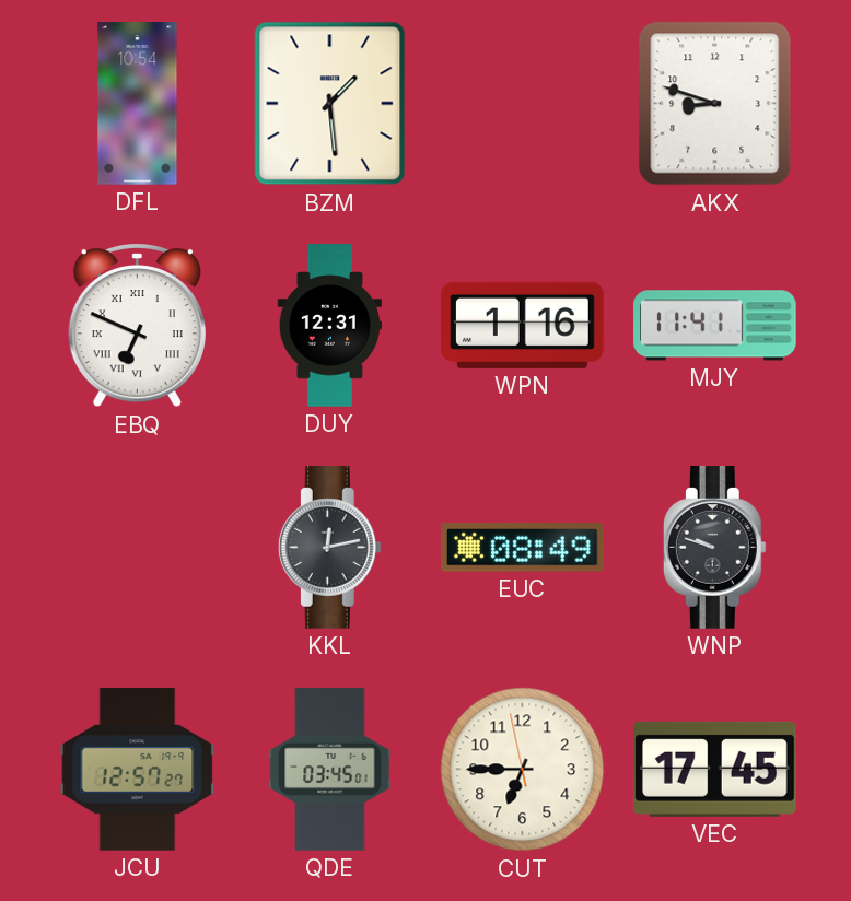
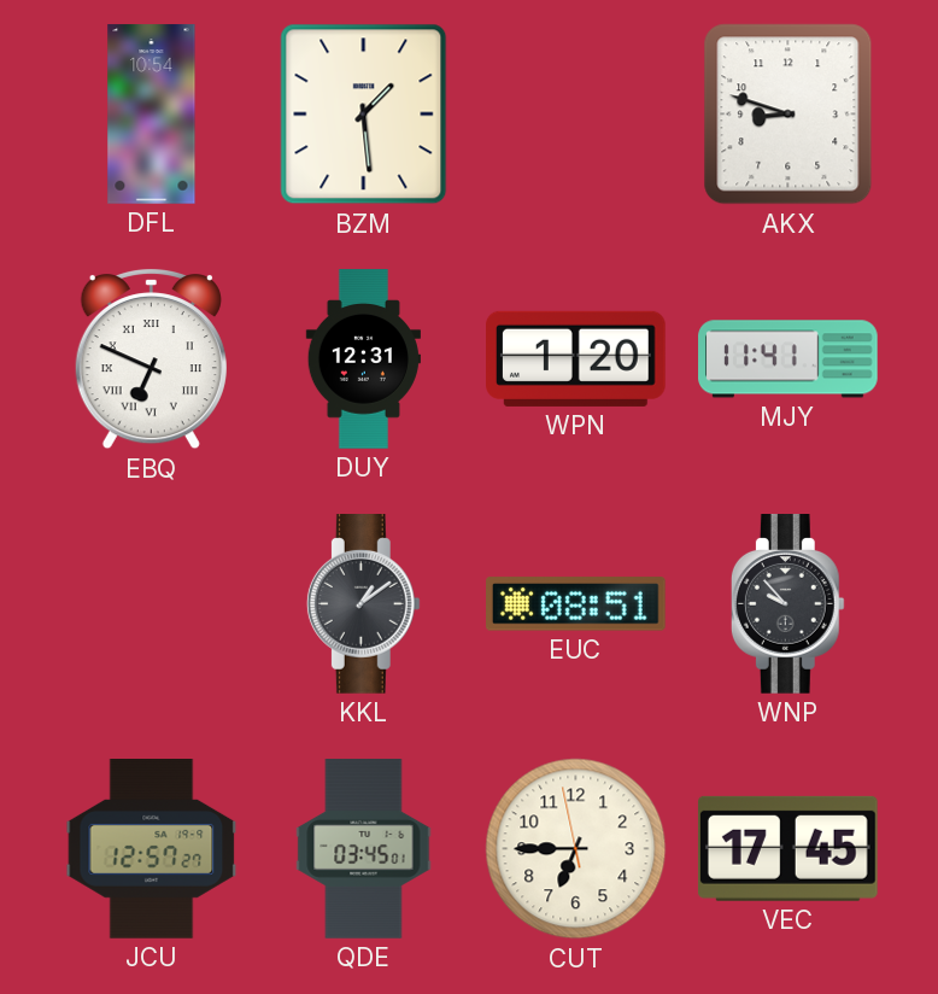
WPN: 1:16 -> 1:20
KKL: 12:13 -> 1:09
EUC: 08:49 -> 08:51
WNP: 9:48 -> 9:53
